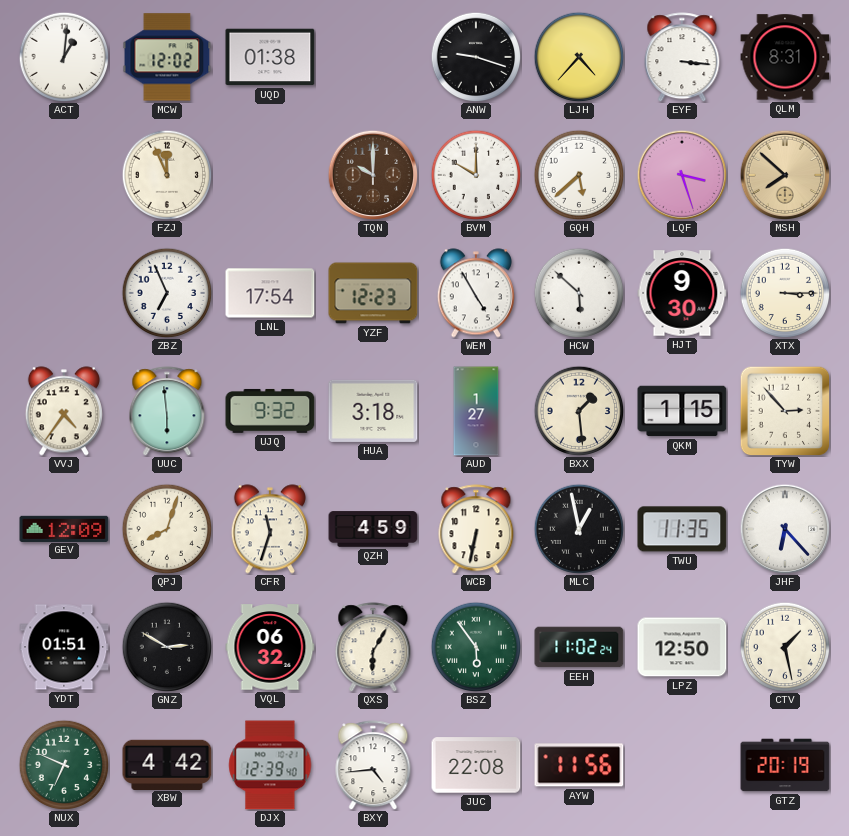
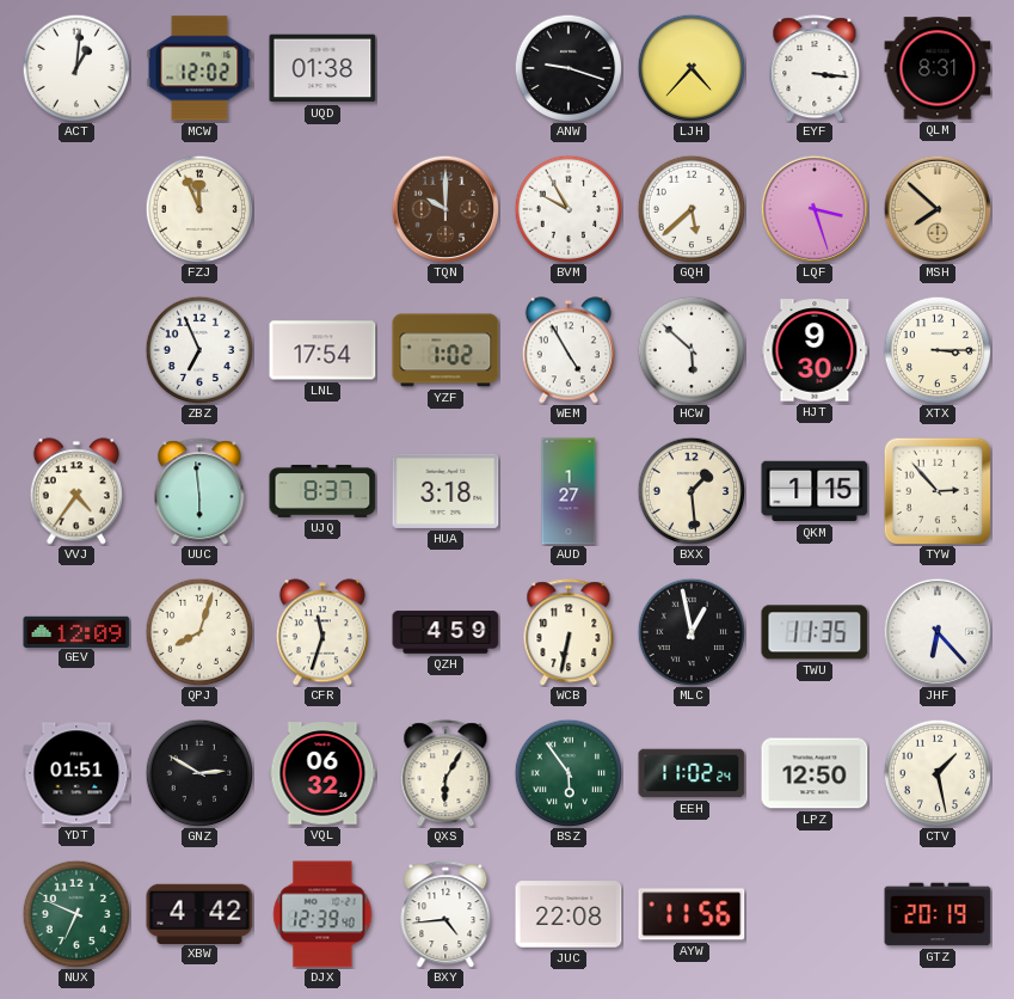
BVM: 10:00 -> 9:55
YZF: 12:23 -> 1:02
UJQ: 9:32 -> 8:37
